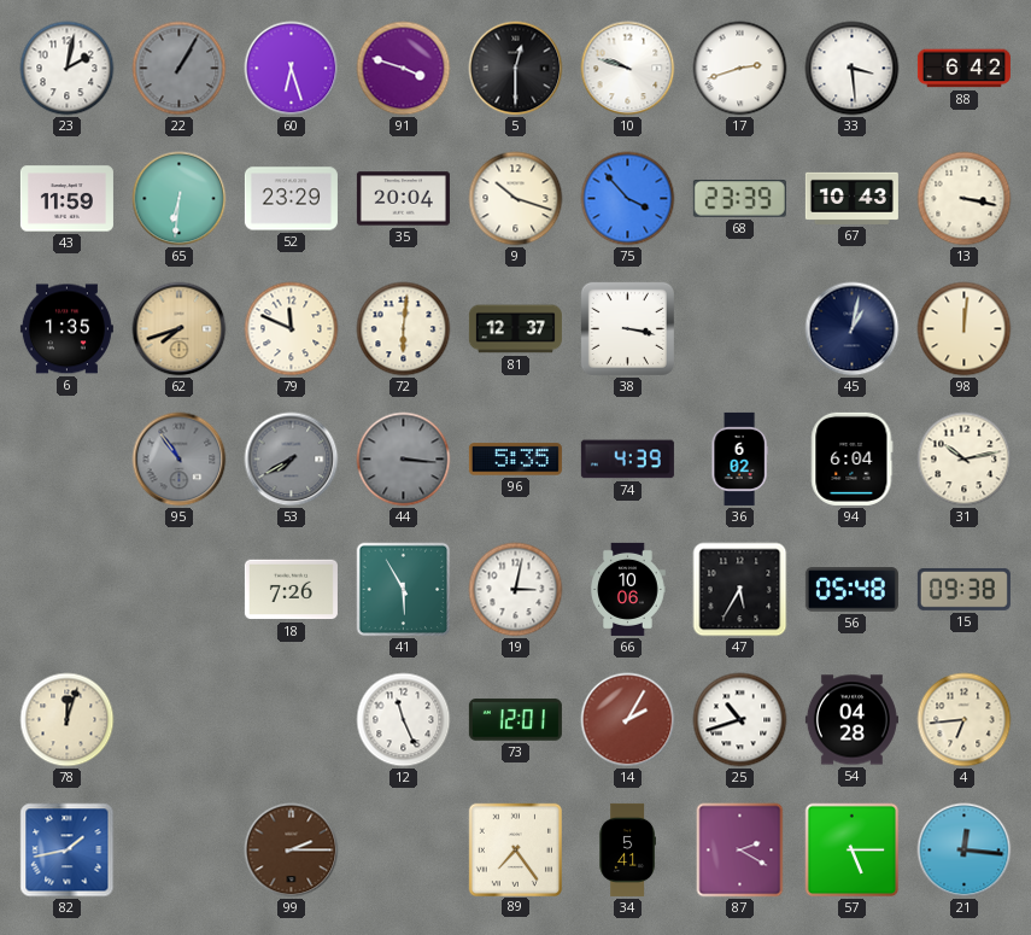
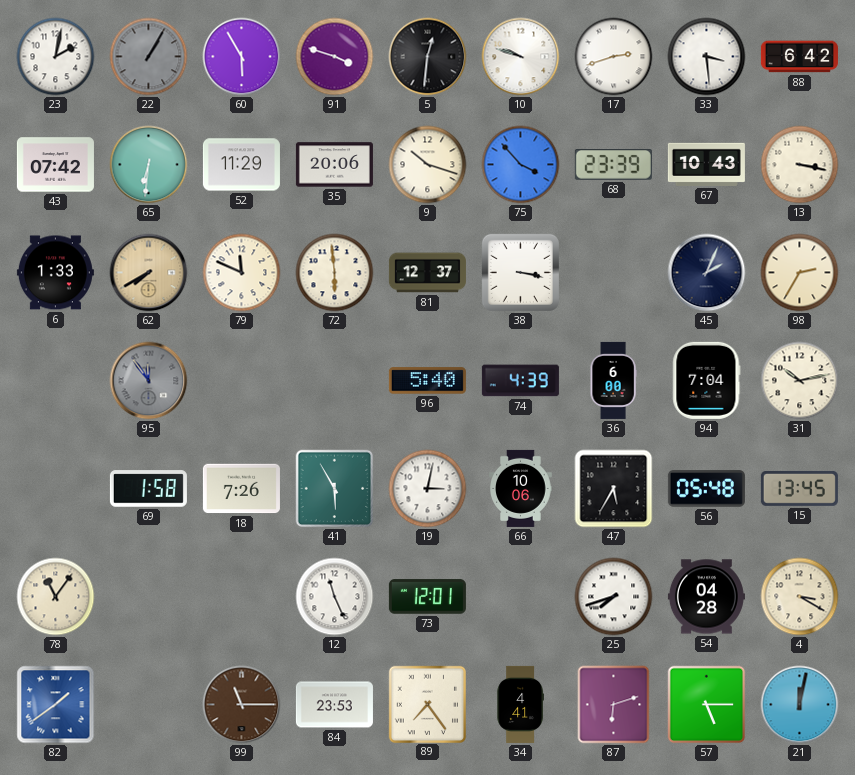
60: 6:27 -> 5:55
5: 12:30 -> 12:31
43: 11:59 -> 07:42
52: 23:29 -> 11:29
35: 20:04 -> 20:06
6: 1:35 -> 1:33
62: 7:42 -> 7:40
72: 6:01 -> 5:59
45: 1:02 -> 2:04
98: 12:01 -> 2:35
95: 10:54 -> 11:54
53: 7:40 -> none
44: 3:16 -> none
96: 5:35 -> 5:40
36: 6:02 -> 6:00
94: 6:04 -> 7:04
69: none -> 1:58
15: 09:38 -> 13:45
78: 12:03 -> 11:06
14: 2:05 -> none
25: 10:42 -> 7:42
4: 6:44 -> 3:20
82: 1:43 -> 1:39
99: 2:15 -> 11:15
84: none -> 23:53
34: 5:41 -> 4:41
87: 2:20 -> 6:12
21: 12:16 -> 12:02
